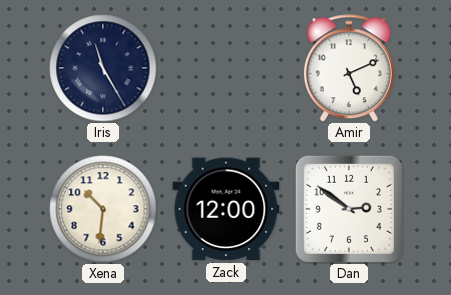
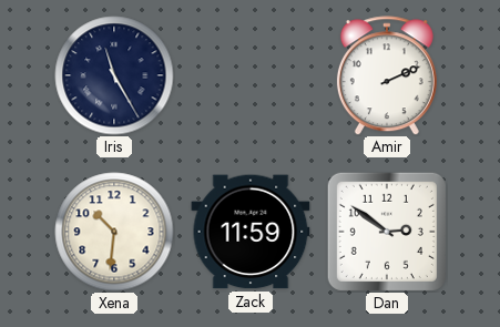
Amir: 5:11 -> 2:11
Zack: 12:00 -> 11:59
